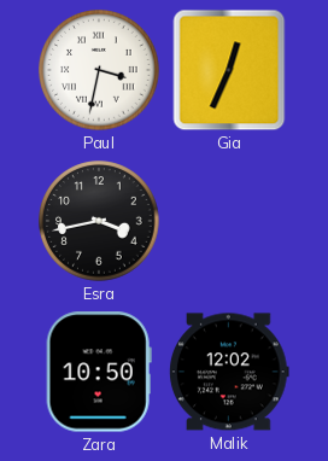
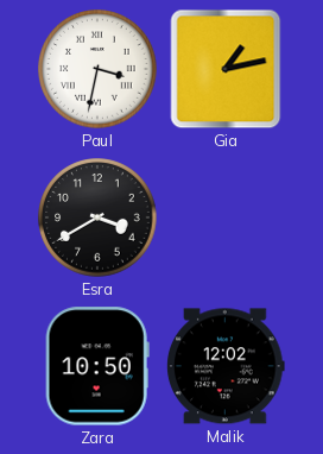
Gia: 12:34 -> 1:13
Esra: 3:43 -> 3:40
